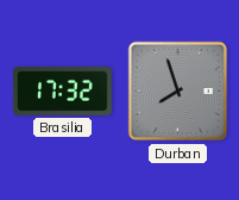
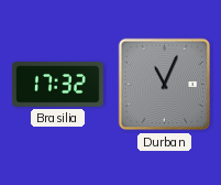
Durban: 7:57 -> 11:04
